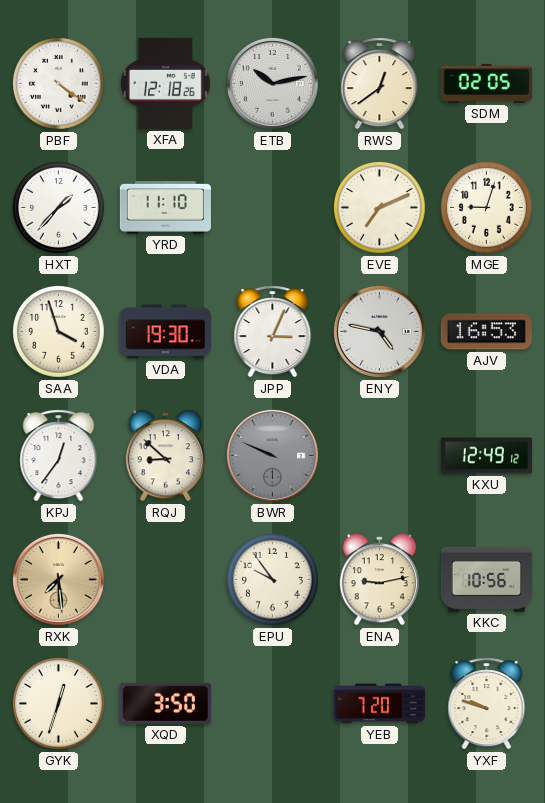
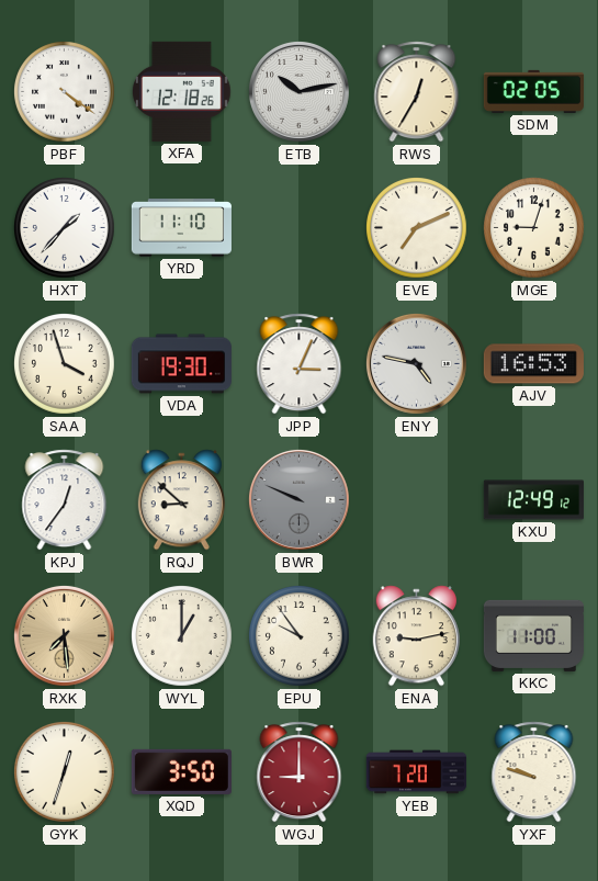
RWS: 12:39 -> 12:35
WYL: none -> 1:00
KKC: 10:56 -> 11:00
WGJ: none -> 9:00
